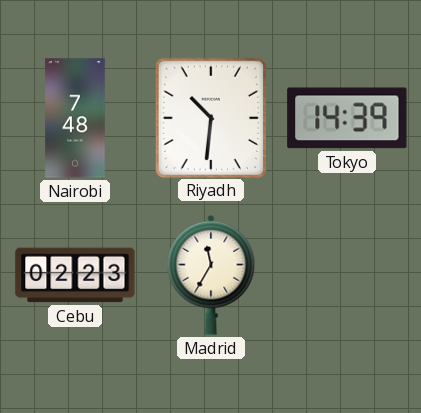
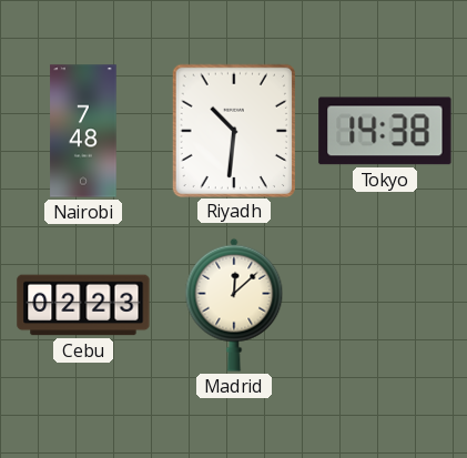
Tokyo: 14:39 -> 14:38
Madrid: 11:35 -> 12:08
